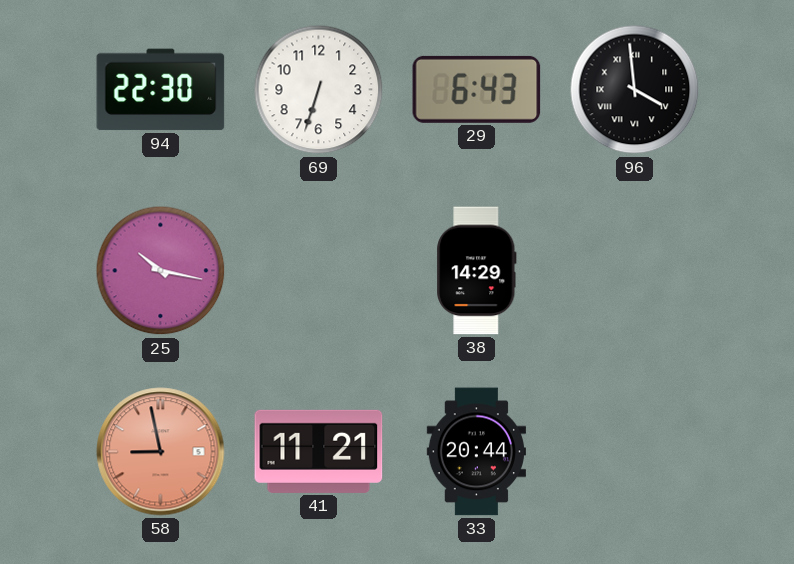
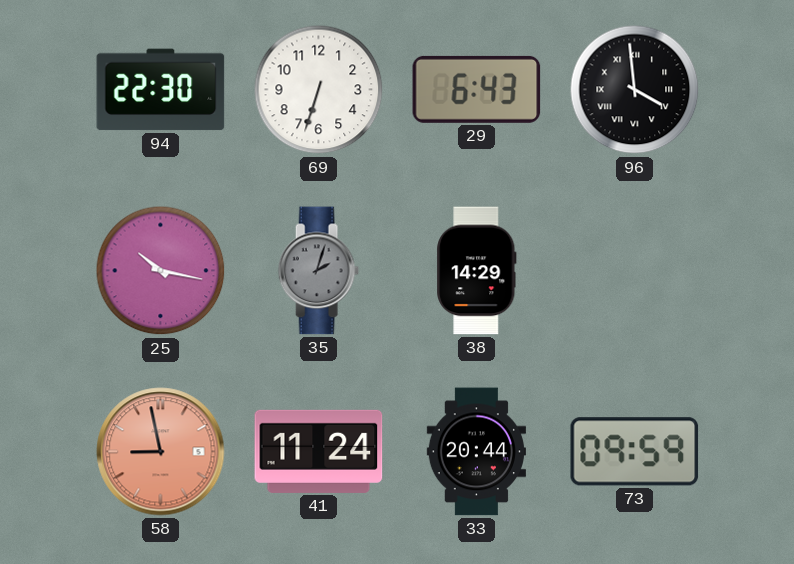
35: none -> 2:03
41: 11:21 -> 11:24
73: none -> 09:59
